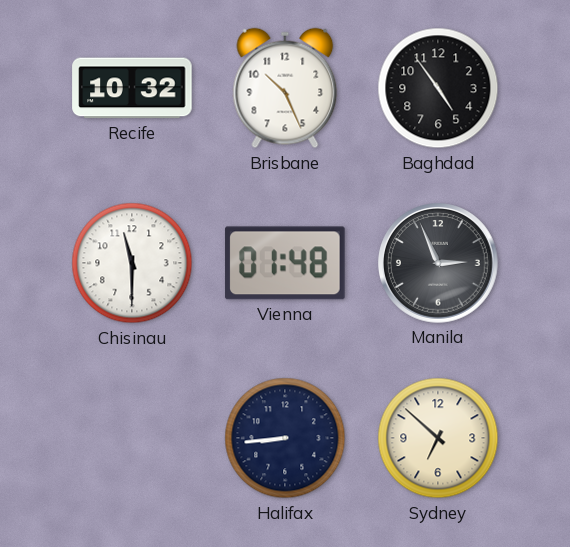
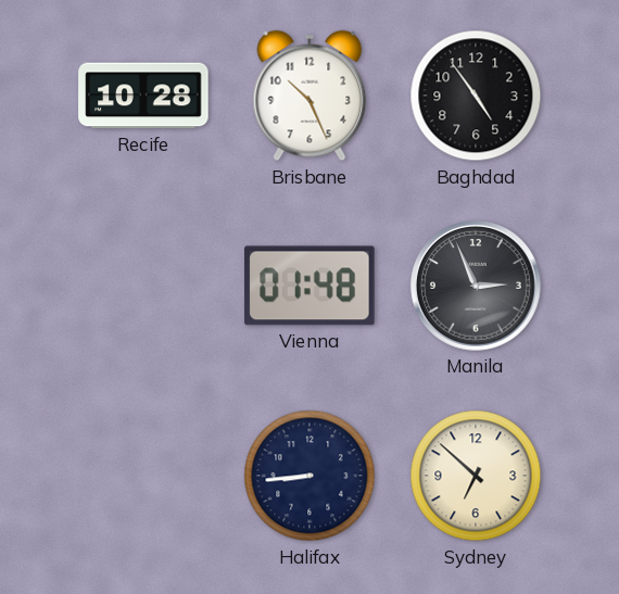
Recife: 10:32 -> 10:28
Chisinau: 11:30 -> none
